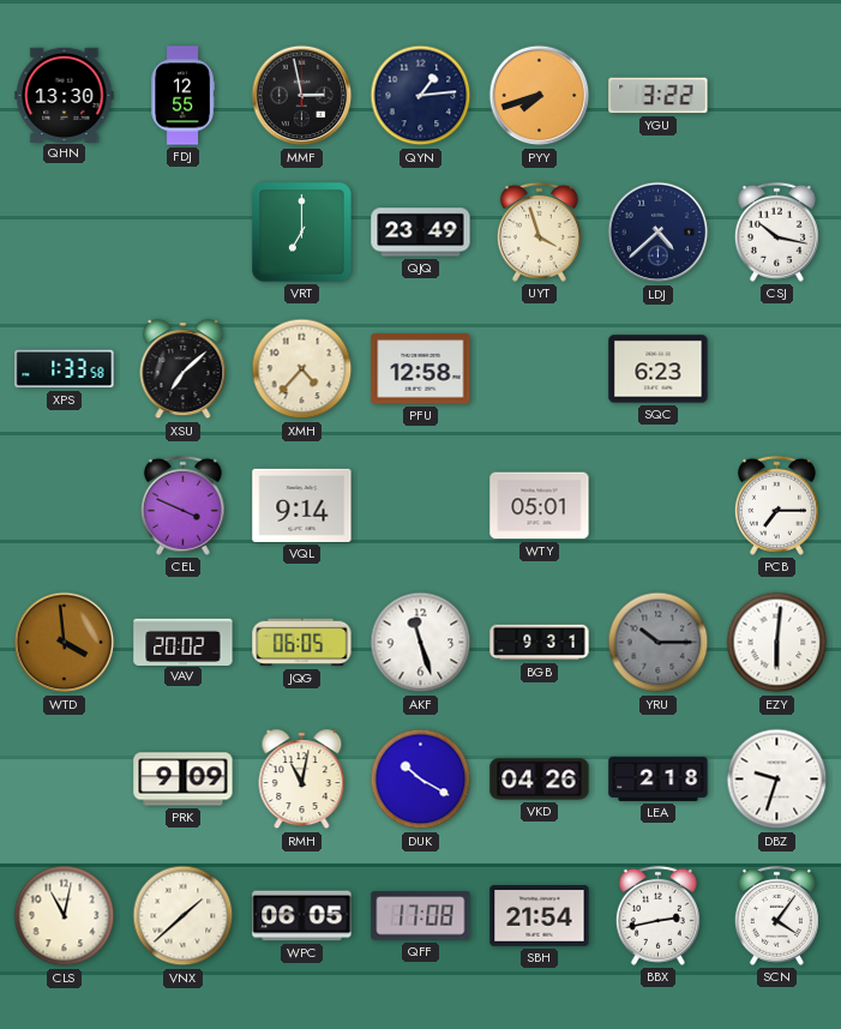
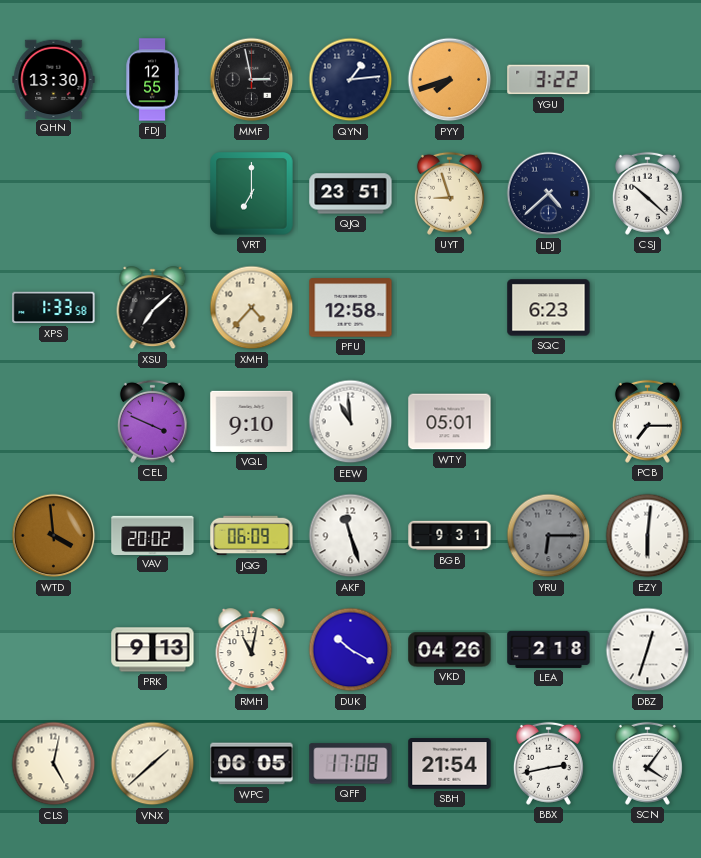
QJQ: 23:49 -> 23:51
UYT: 3:57 -> 8:57
CSJ: 10:17 -> 10:22
VQL: 9:14 -> 9:10
EEW: none -> 10:59
JQG: 06:05 -> 06:09
YRU: 10:15 -> 6:15
PRK: 9:09 -> 9:13
DBZ: 9:33 -> 12:33
CLS: 11:02 -> 5:02
